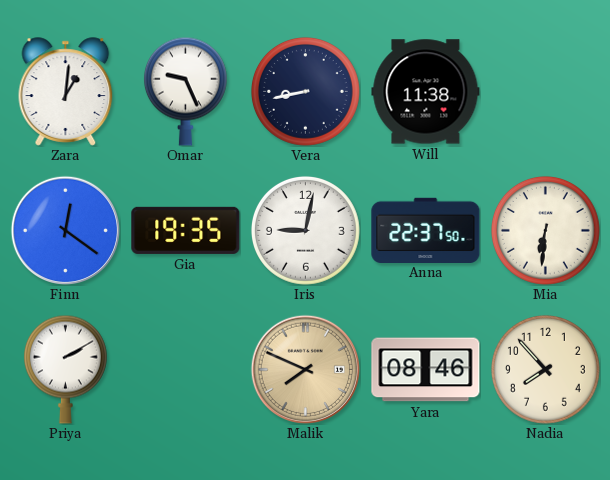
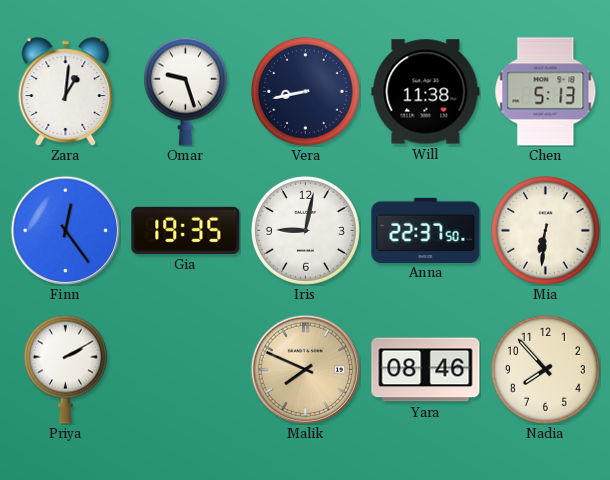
Omar: 9:26 -> 9:27
Chen: none -> 5:13
Finn: 12:21 -> 12:24
